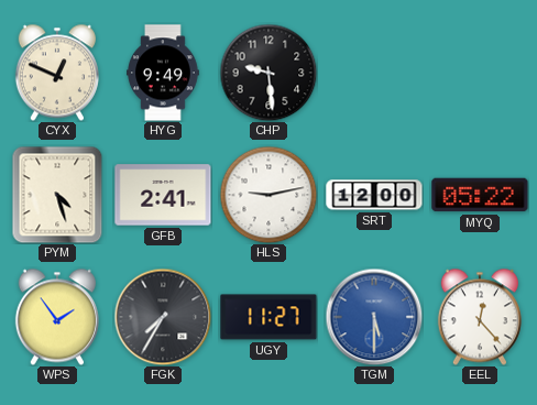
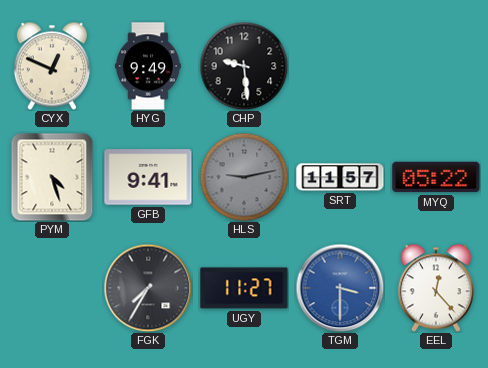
GFB: 2:41 -> 9:41
HLS dial: white -> grey
SRT: 12:00 -> 11:57
WPS: 1:54 -> none
TGM: 5:30 -> 3:30
